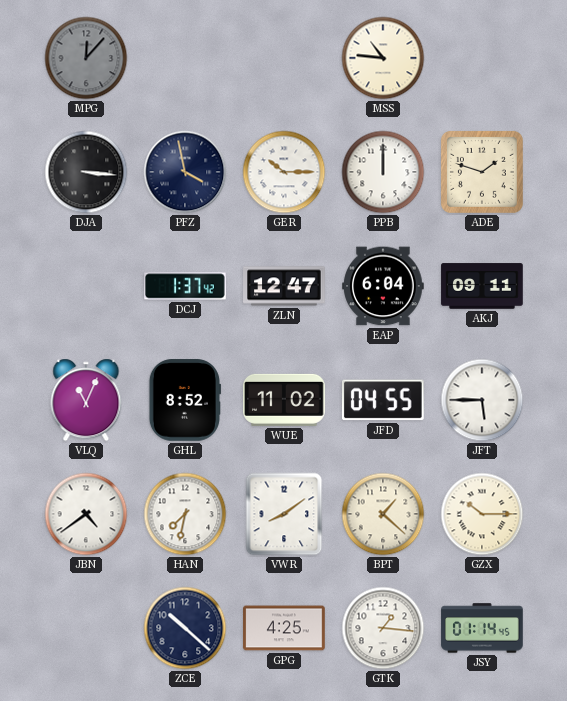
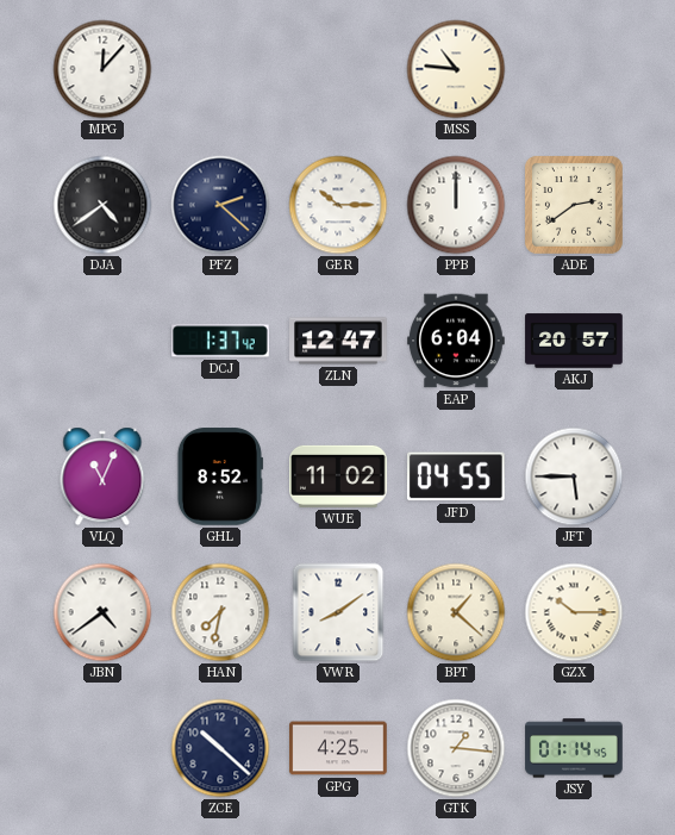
MPG dial: grey -> white
DJA: 3:16 -> 4:39
PFZ: 3:58 -> 2:22
ADE: 1:48 -> 2:39
AKJ: 09:11 -> 20:57
